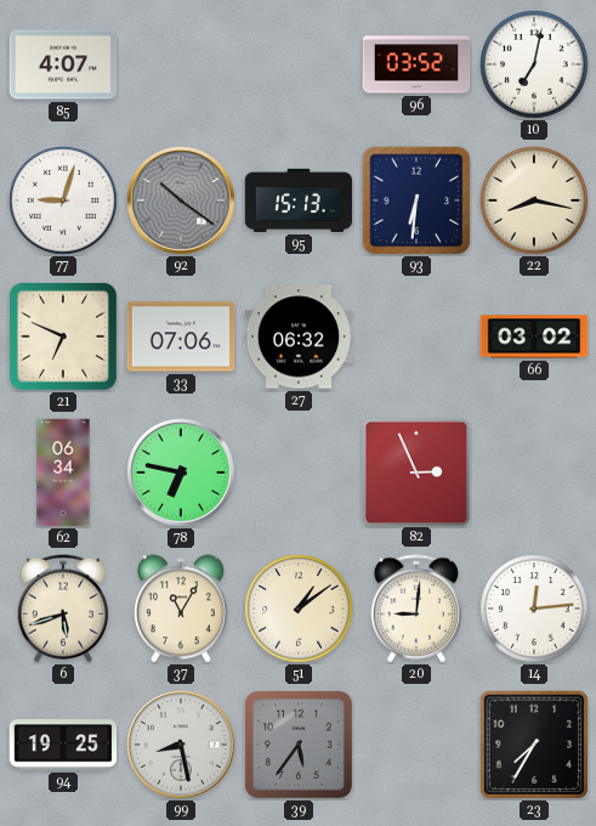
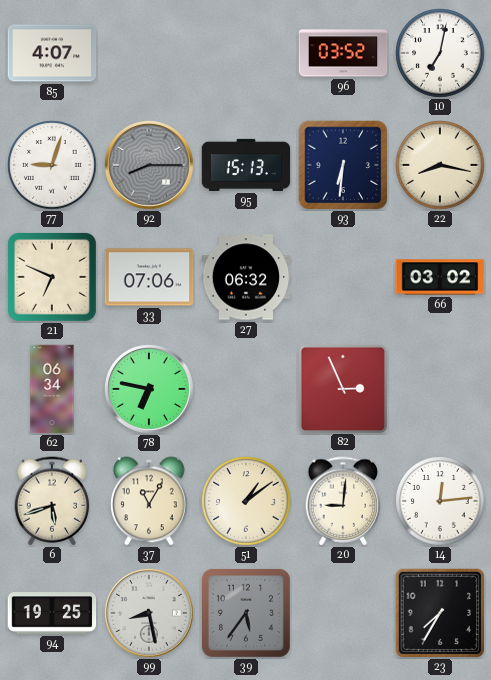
92: 10:21 -> 8:15
